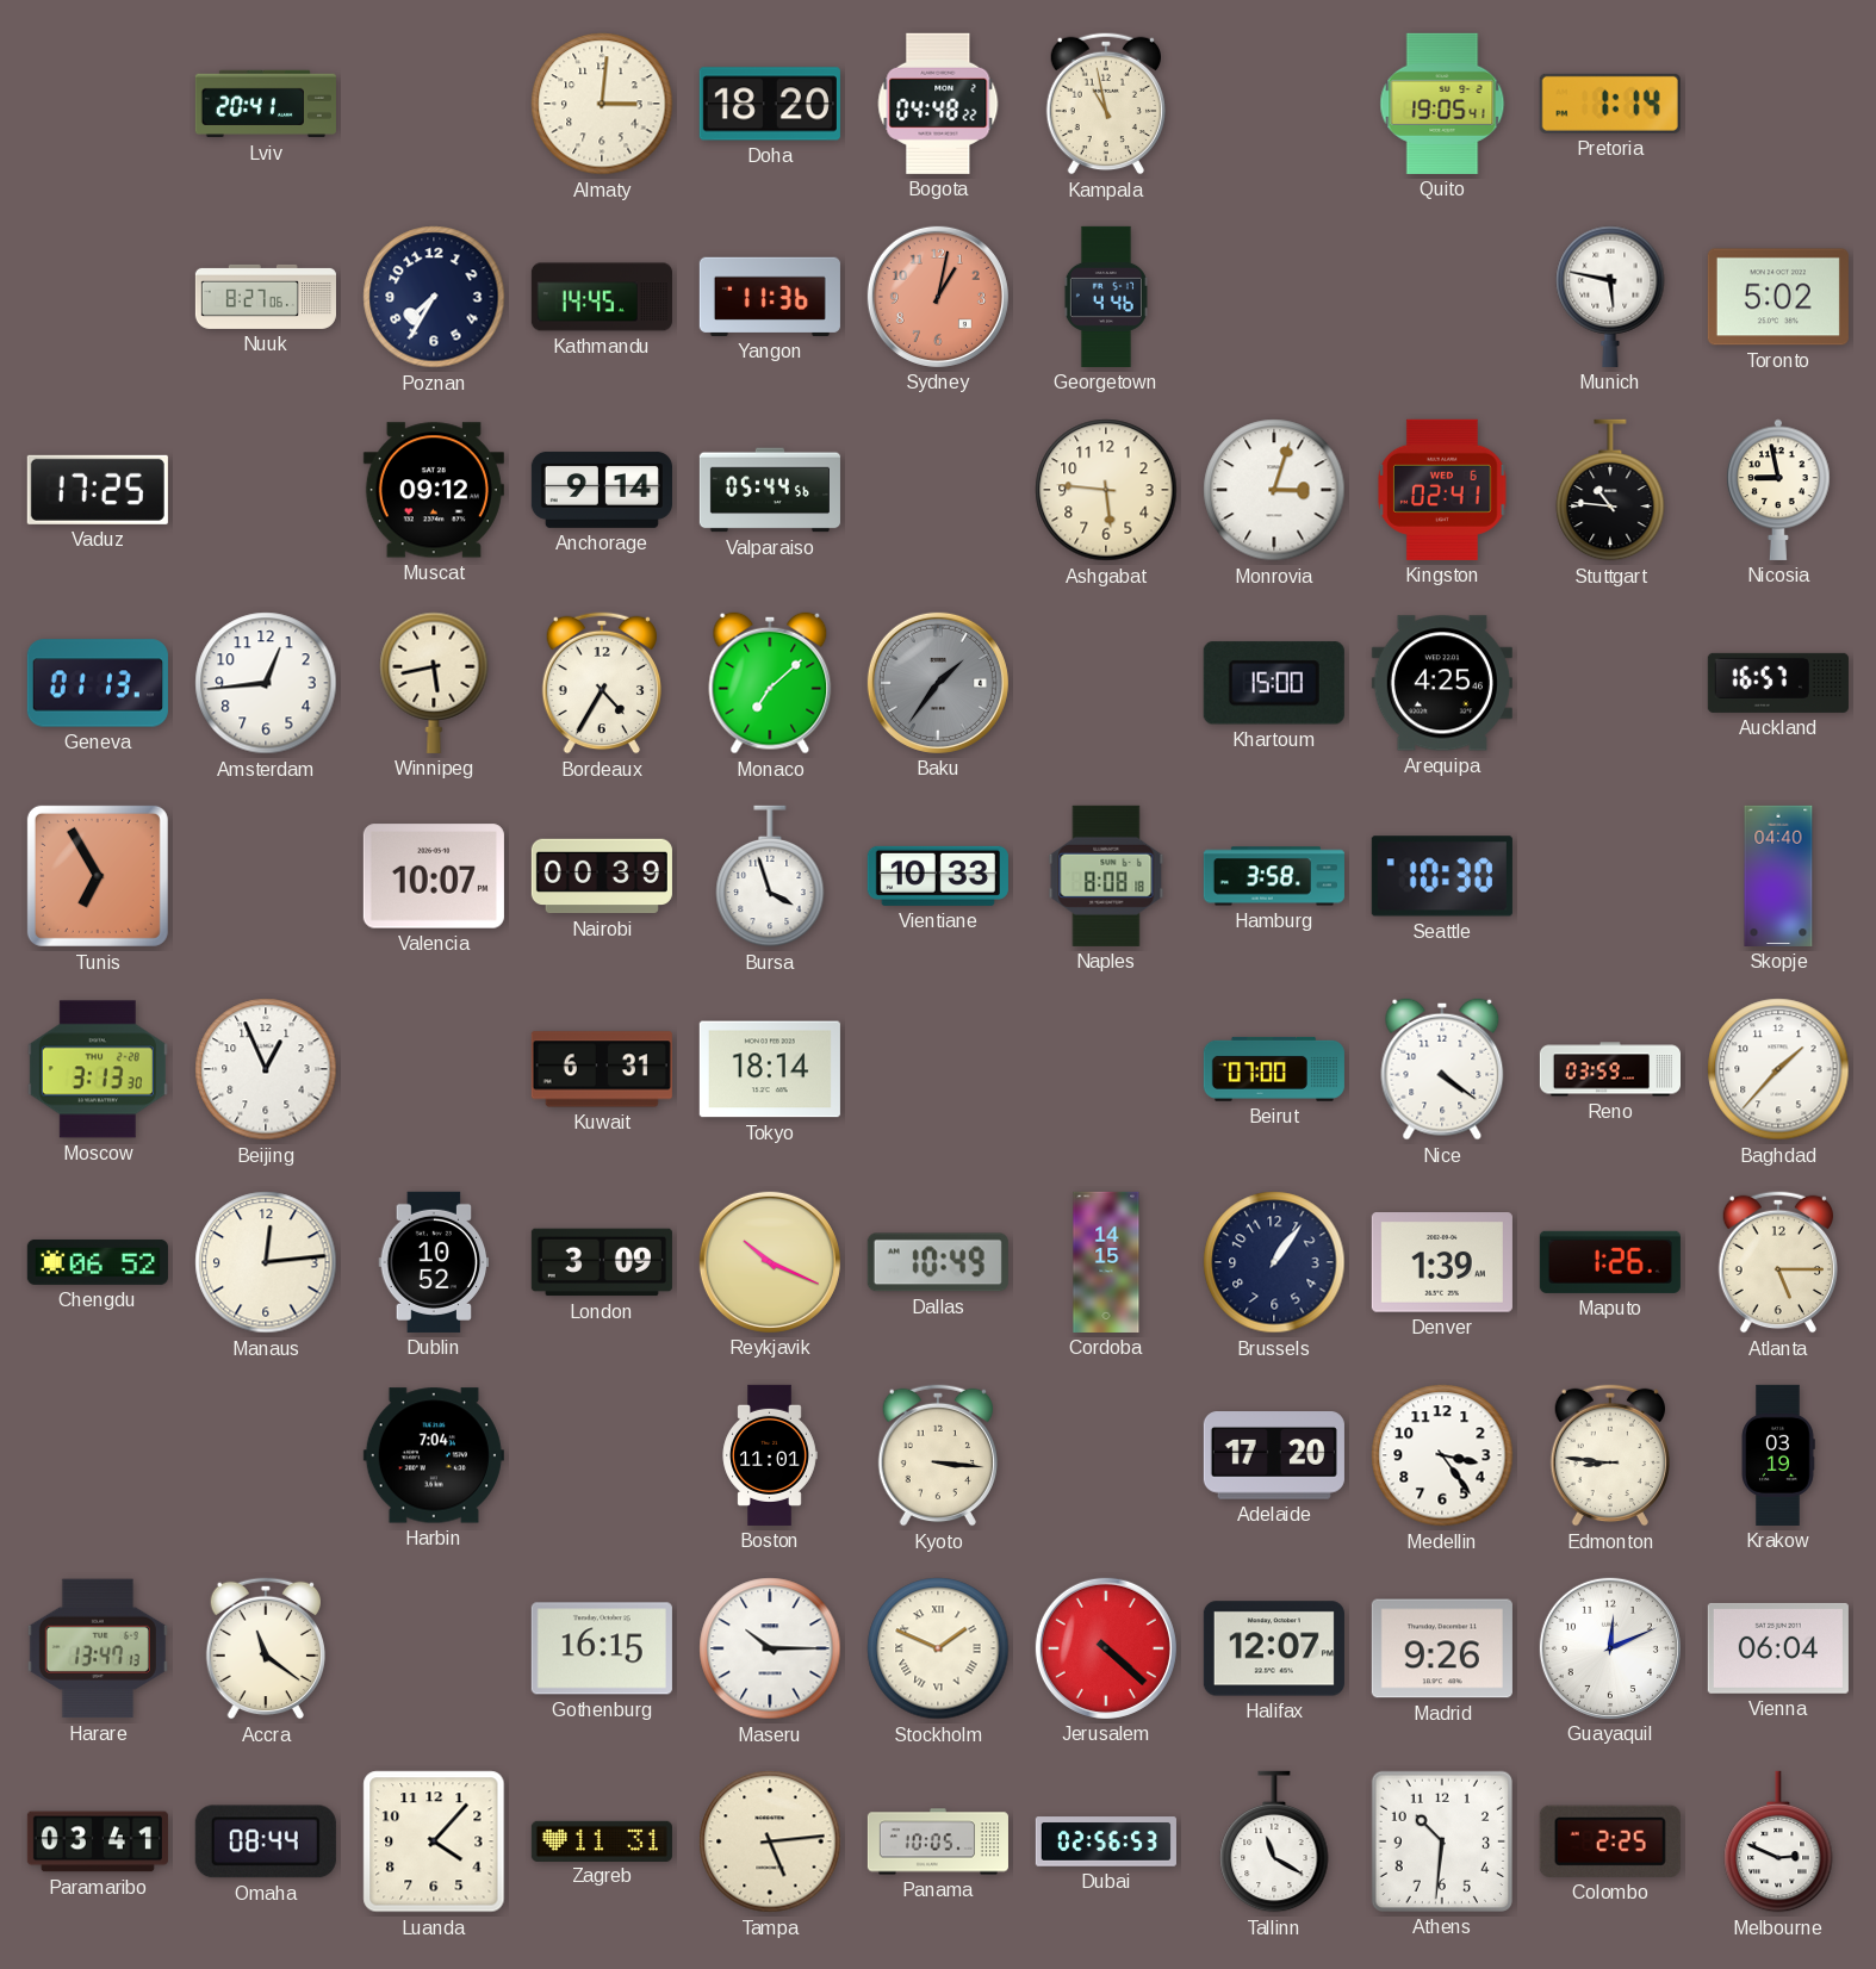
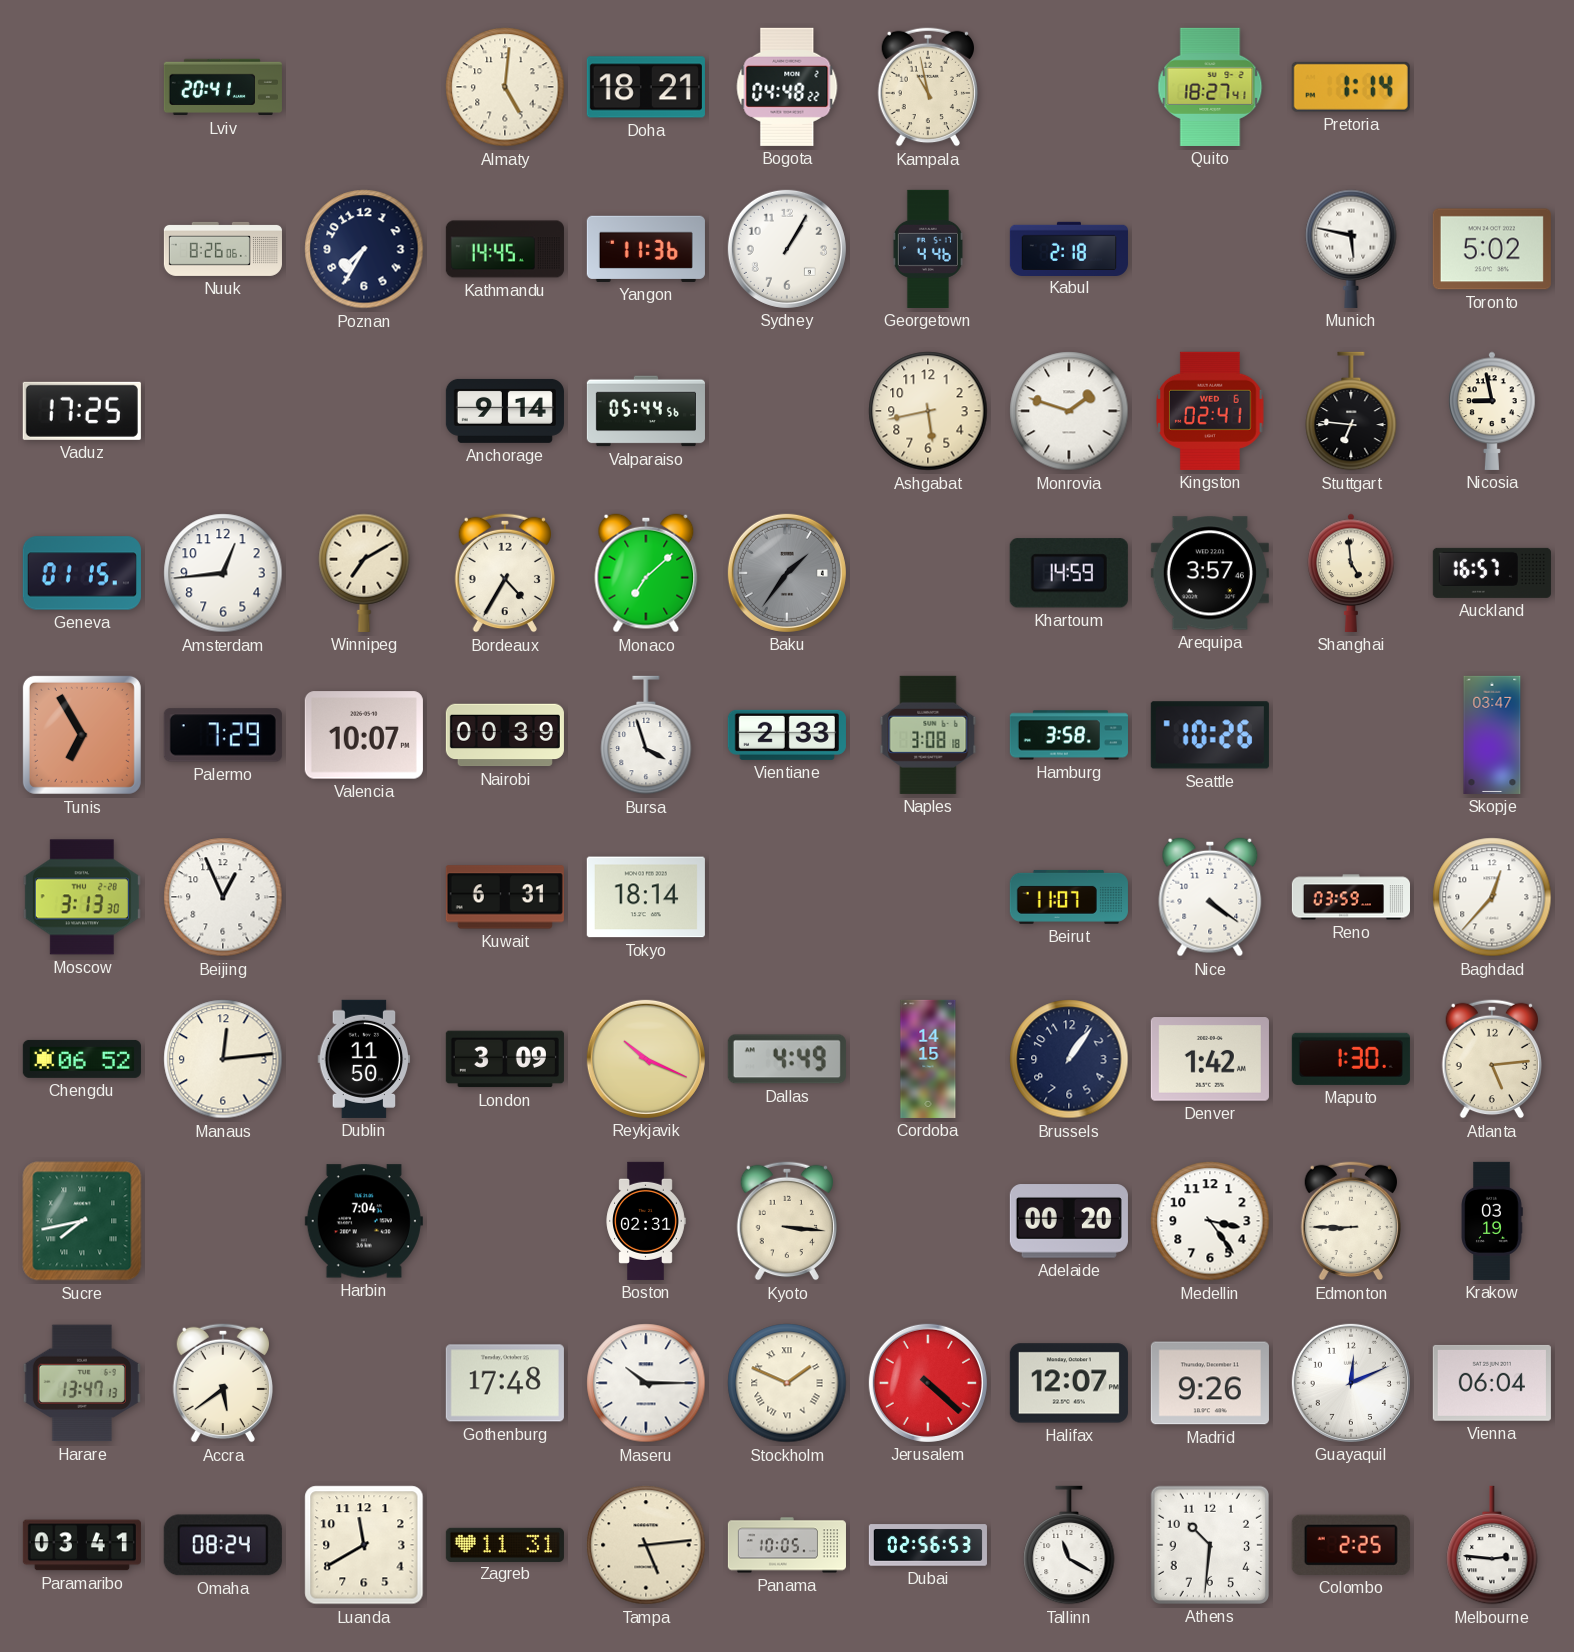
Almaty: 3:01 -> 5:01
Doha: 18:20 -> 18:21
Quito: 19:05 -> 18:27
Nuuk: 8:27 -> 8:26
Sydney: 1:02 -> 1:05
Sydney dial: salmon -> white
Kabul: none -> 2:18
Muscat: 09:12 -> none
Ashgabat: 5:46 -> 5:43
Monrovia: 3:03 -> 1:48
Stuttgart: 10:46 -> 6:46
Geneva: 01:13 -> 01:15
Winnipeg: 5:43 -> 7:10
Khartoum: 15:00 -> 14:59
Arequipa: 4:25 -> 3:57
Shanghai: none -> 4:59
Palermo: none -> 7:29
Vientiane: 10:33 -> 2:33
Naples: 8:08 -> 3:08
Seattle: 10:30 -> 10:26
Skopje: 04:40 -> 03:47
Beirut: 07:00 -> 11:07
Baghdad: 1:37 -> 12:37
Dublin: 10:52 -> 11:50
Dallas: 10:49 -> 4:49
Denver: 1:39 -> 1:42
Maputo: 1:26 -> 1:30
Atlanta: 5:15 -> 5:14
Sucre: none -> 7:43
Boston: 11:01 -> 02:31
Adelaide: 17:20 -> 00:20
Edmonton: 8:46 -> 8:45
Accra: 11:21 -> 5:39
Gothenburg: 16:15 -> 17:48
Omaha: 08:44 -> 08:24
Luanda: 4:07 -> 11:40
Melbourne: 2:49 -> 2:46
